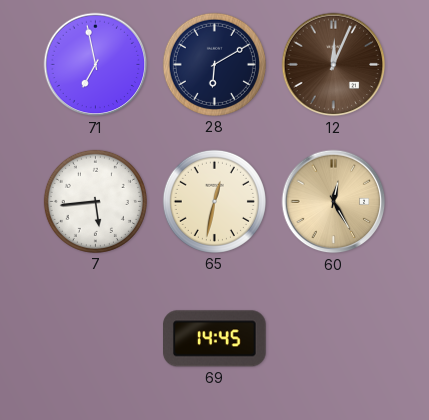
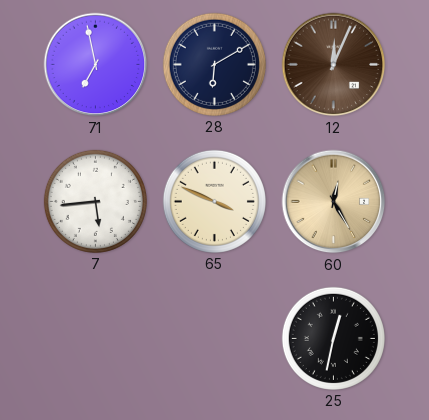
65: 12:32 -> 3:49
69: 14:45 -> none
25: none -> 12:32
